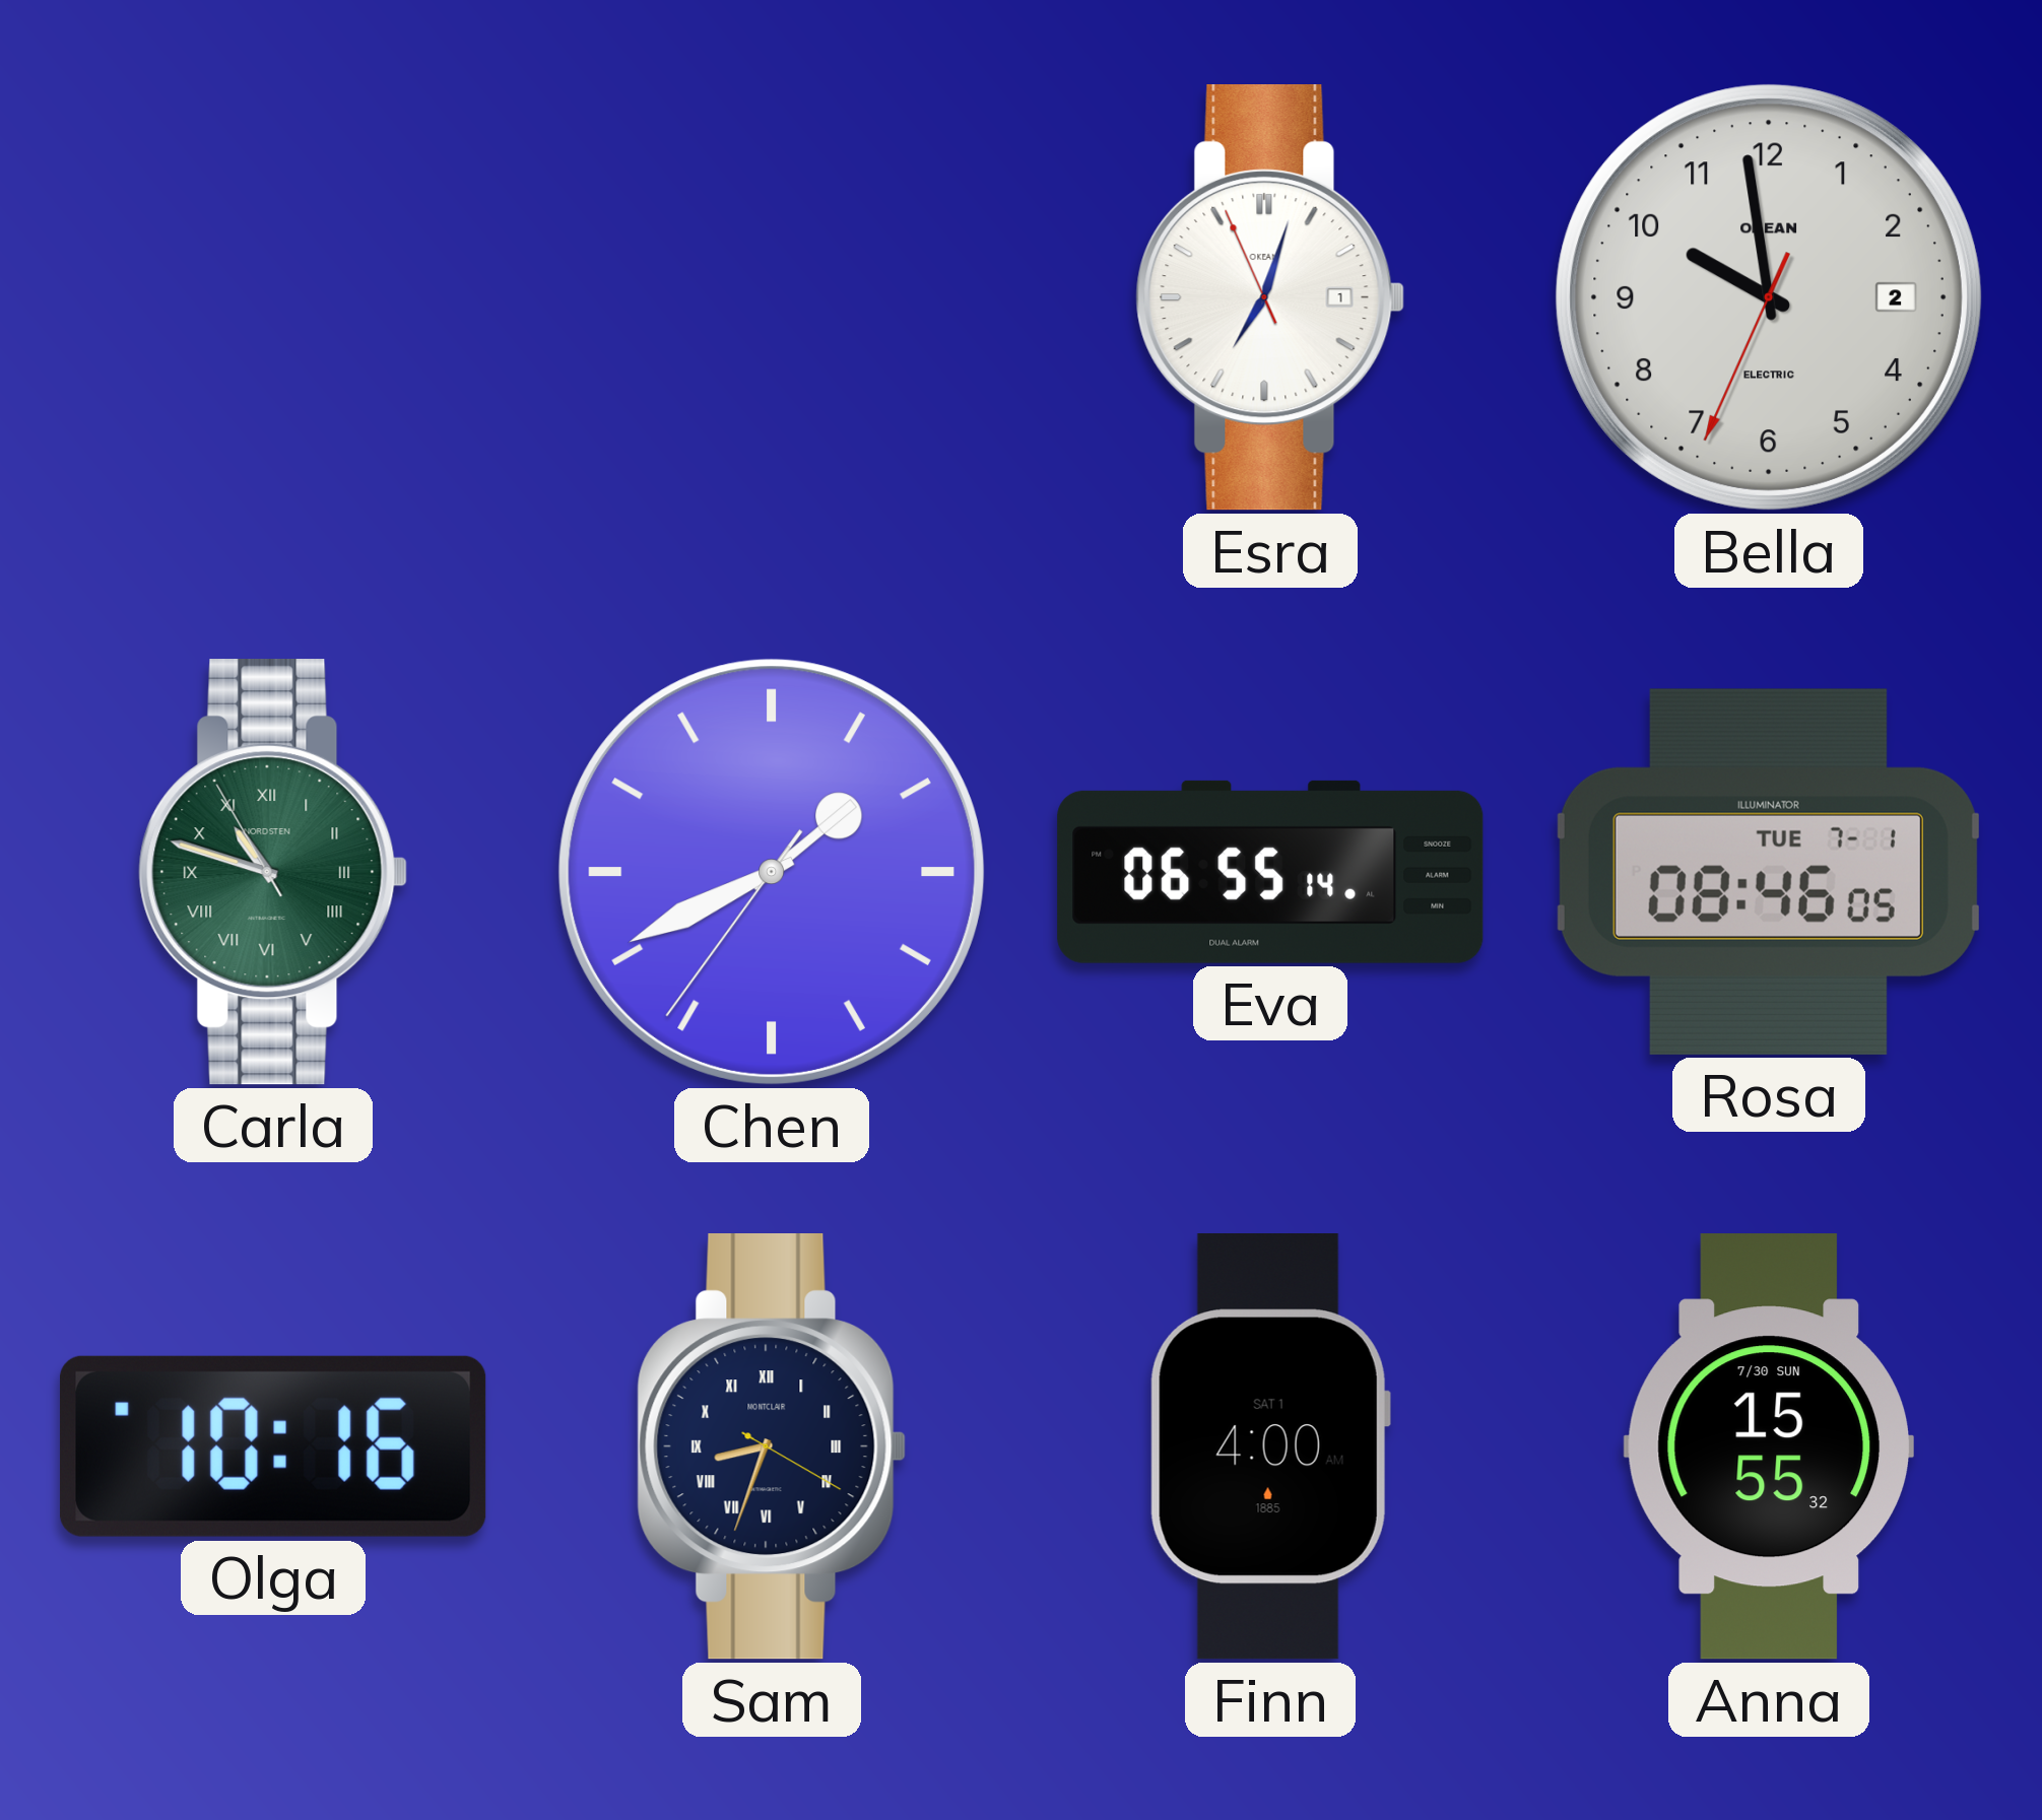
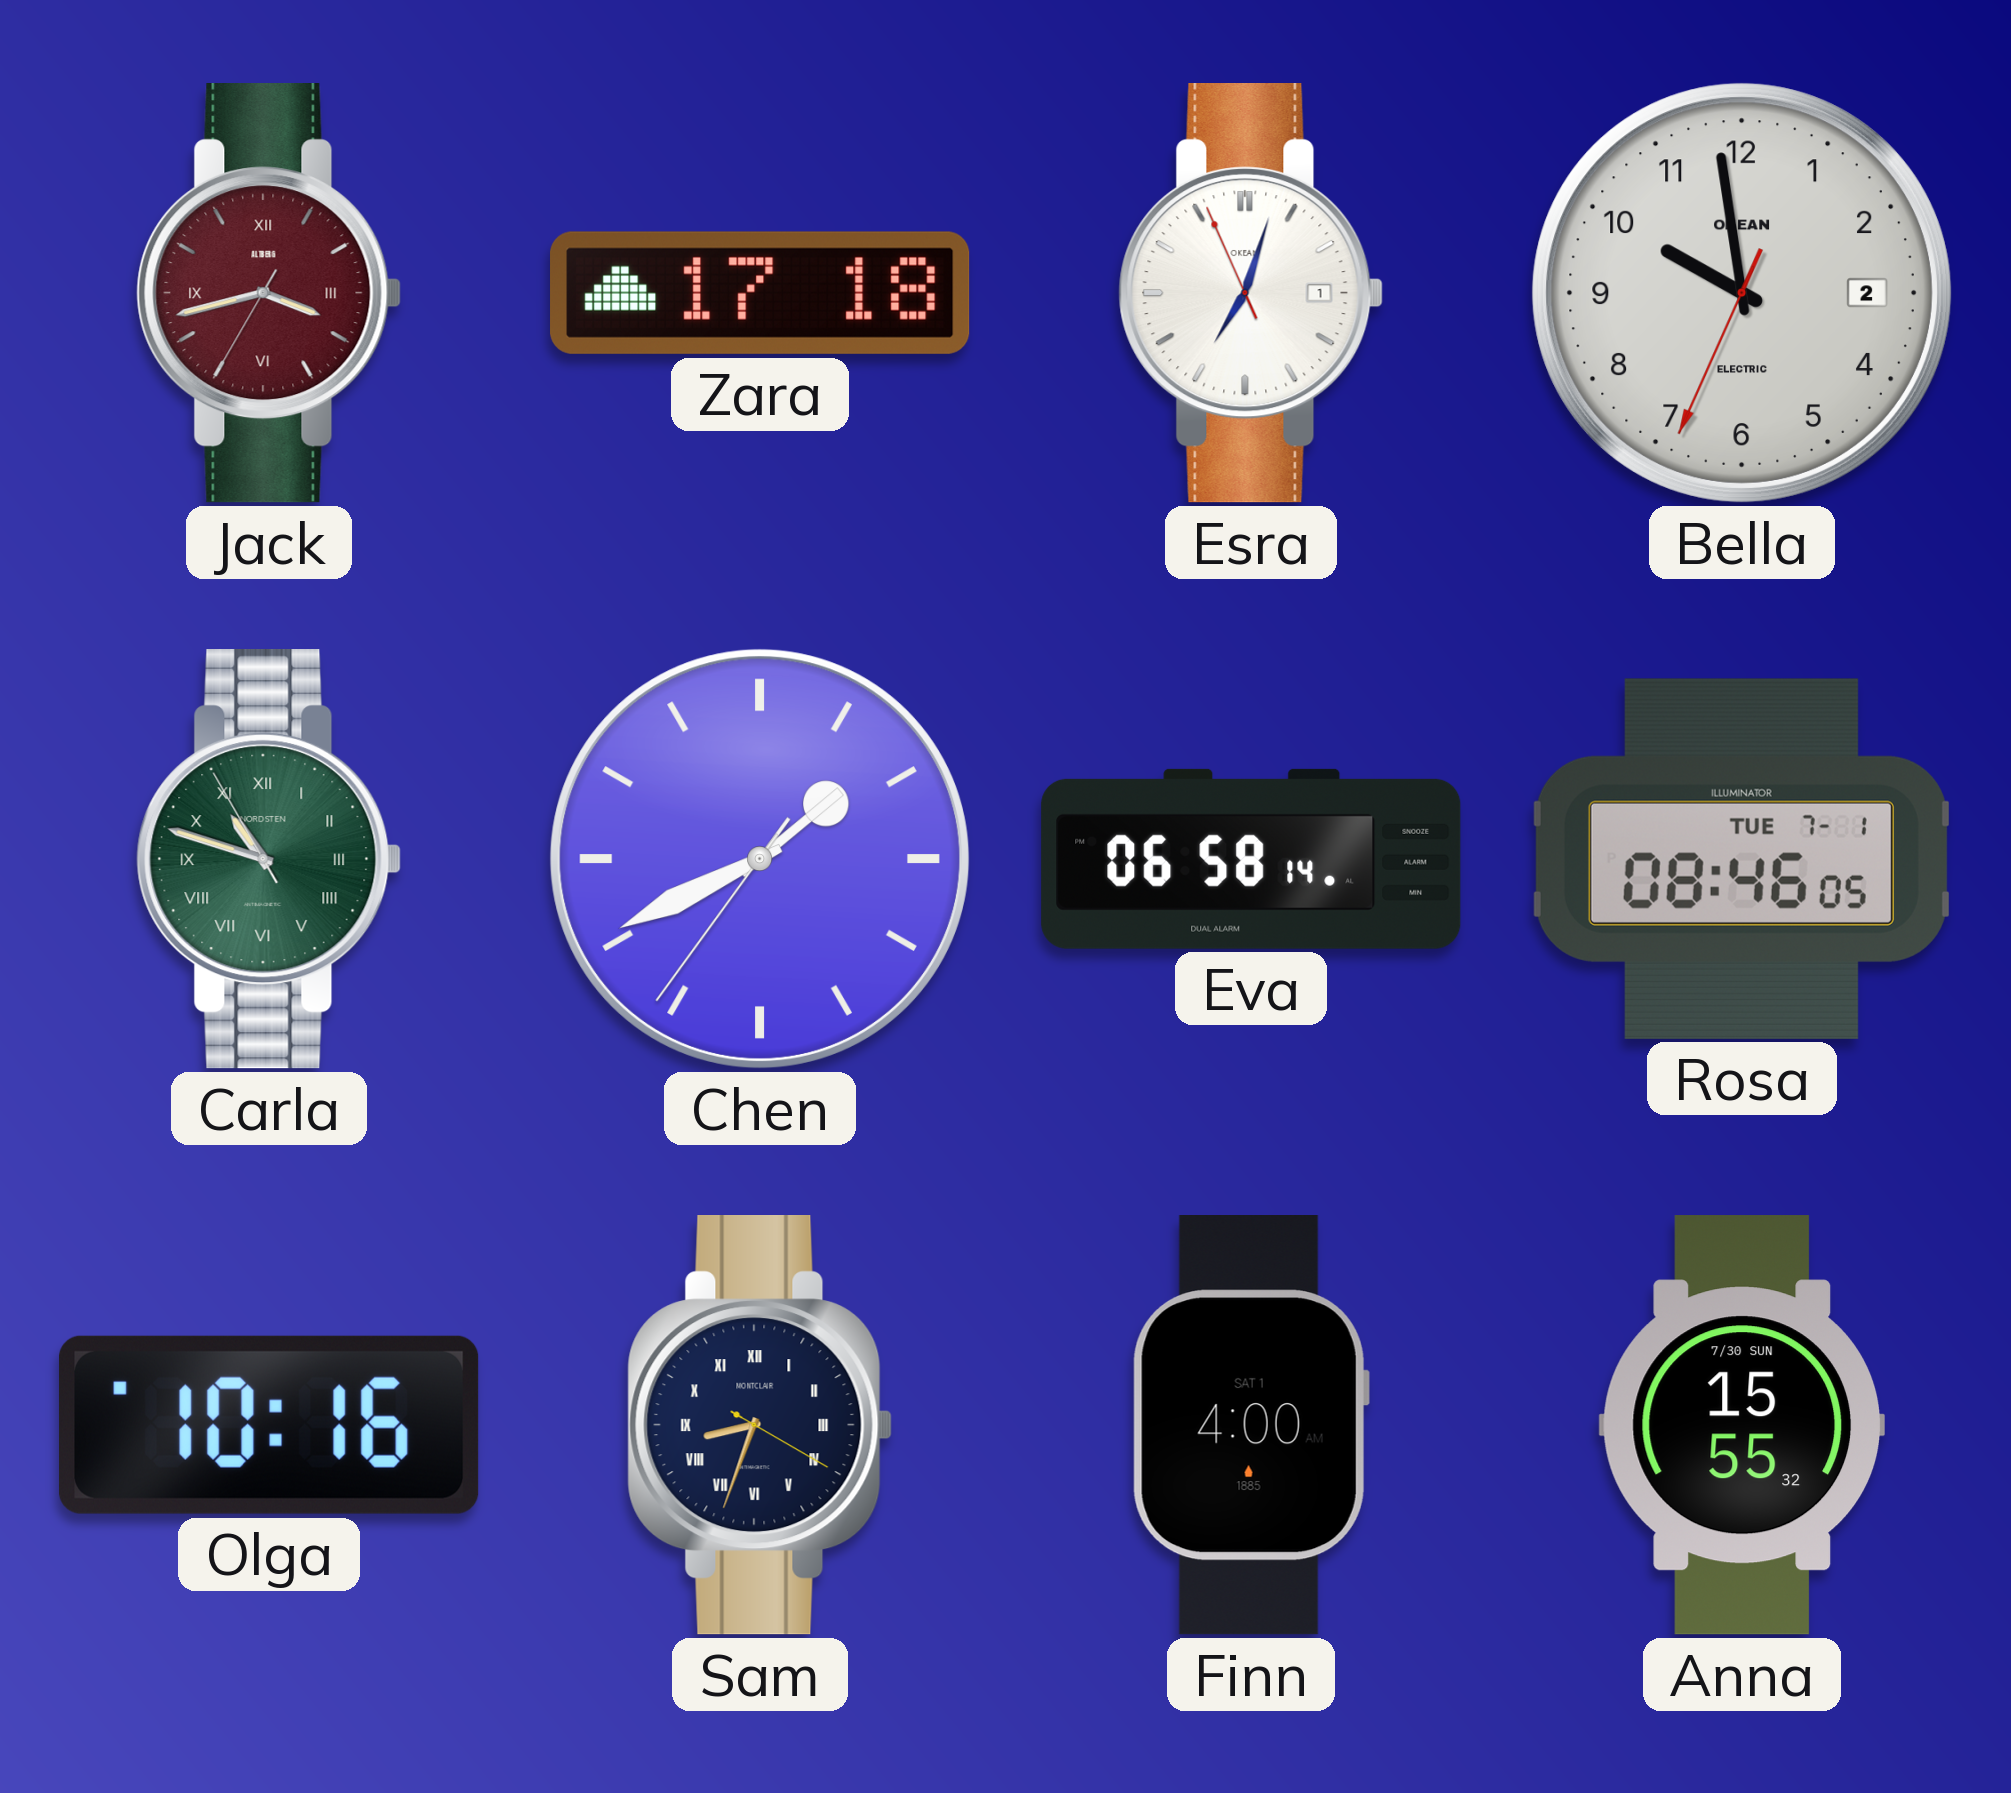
Jack: none -> 3:42
Zara: none -> 17:18
Eva: 06:55 -> 06:58
